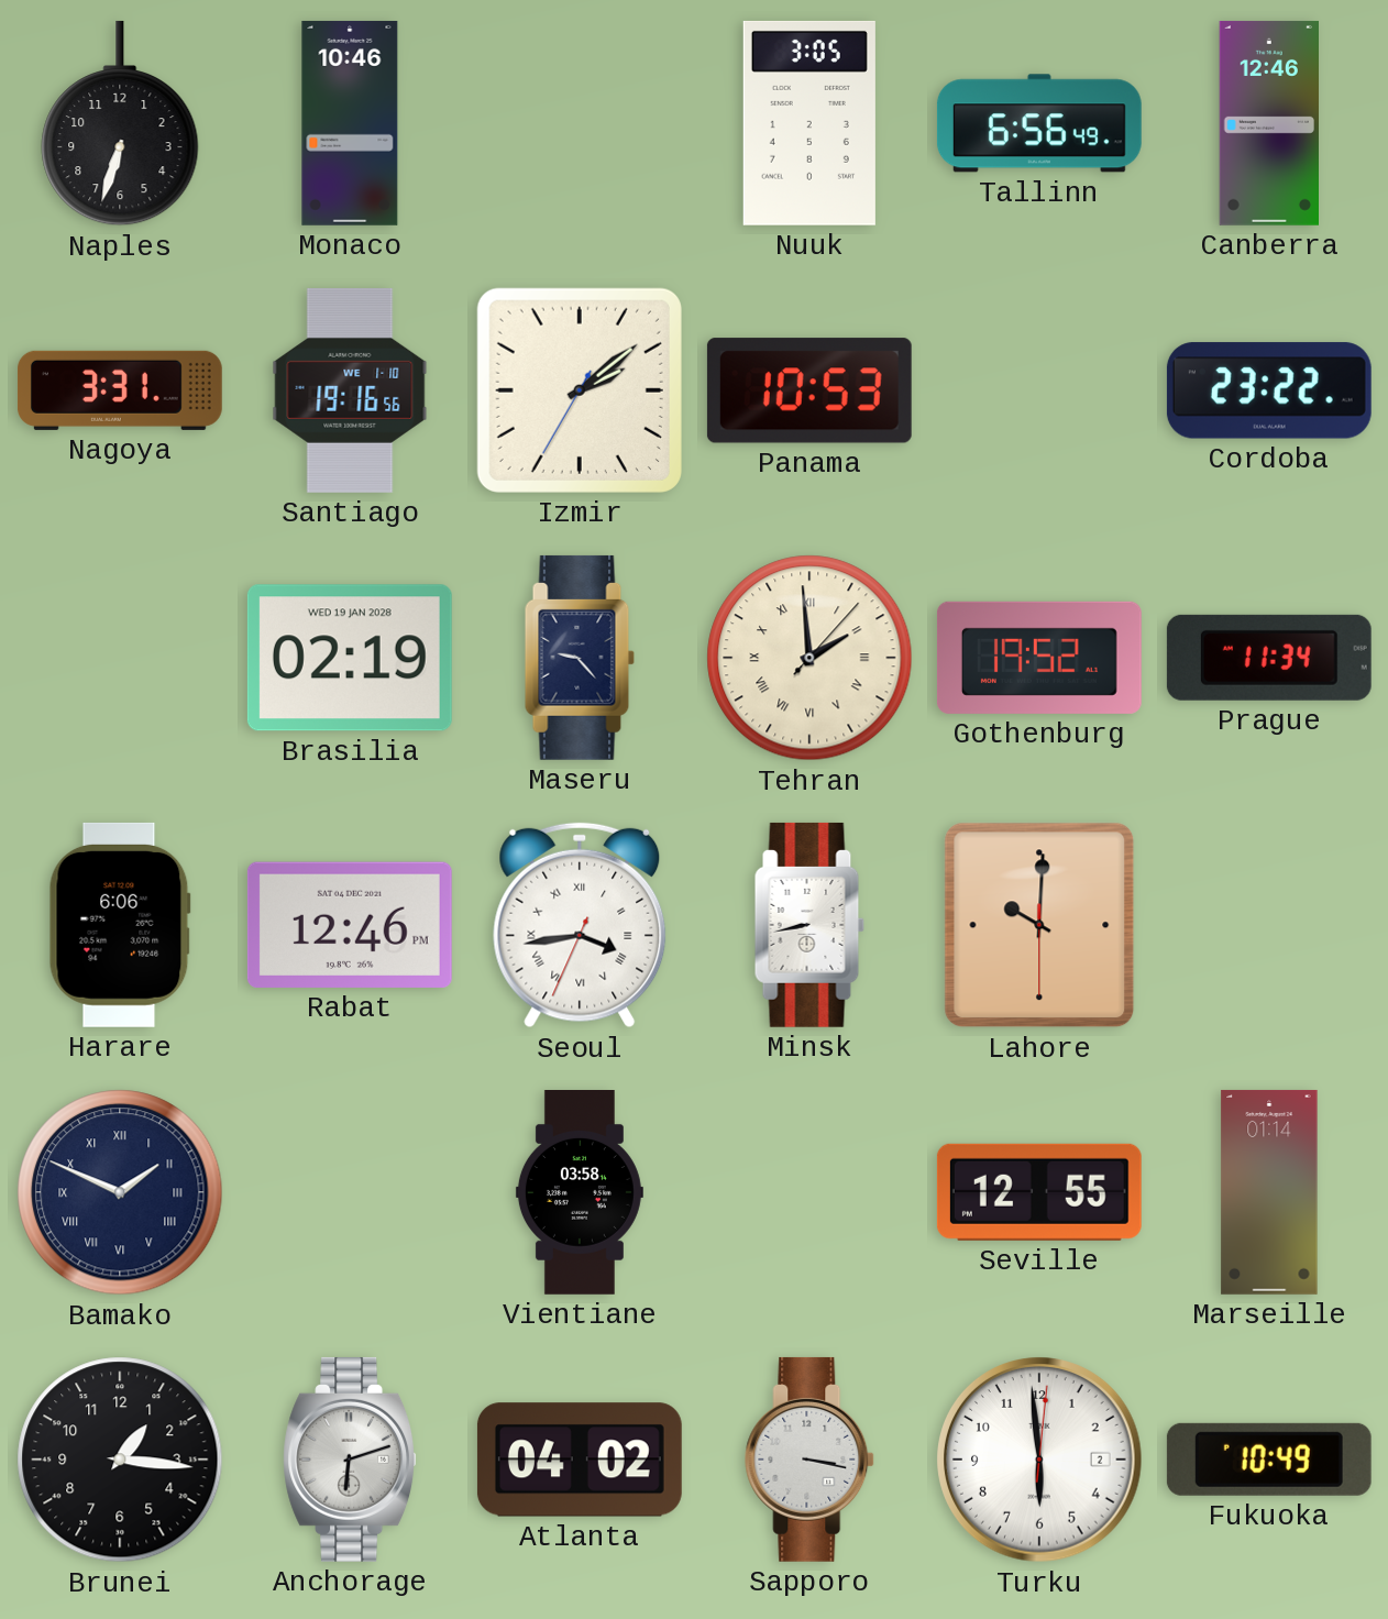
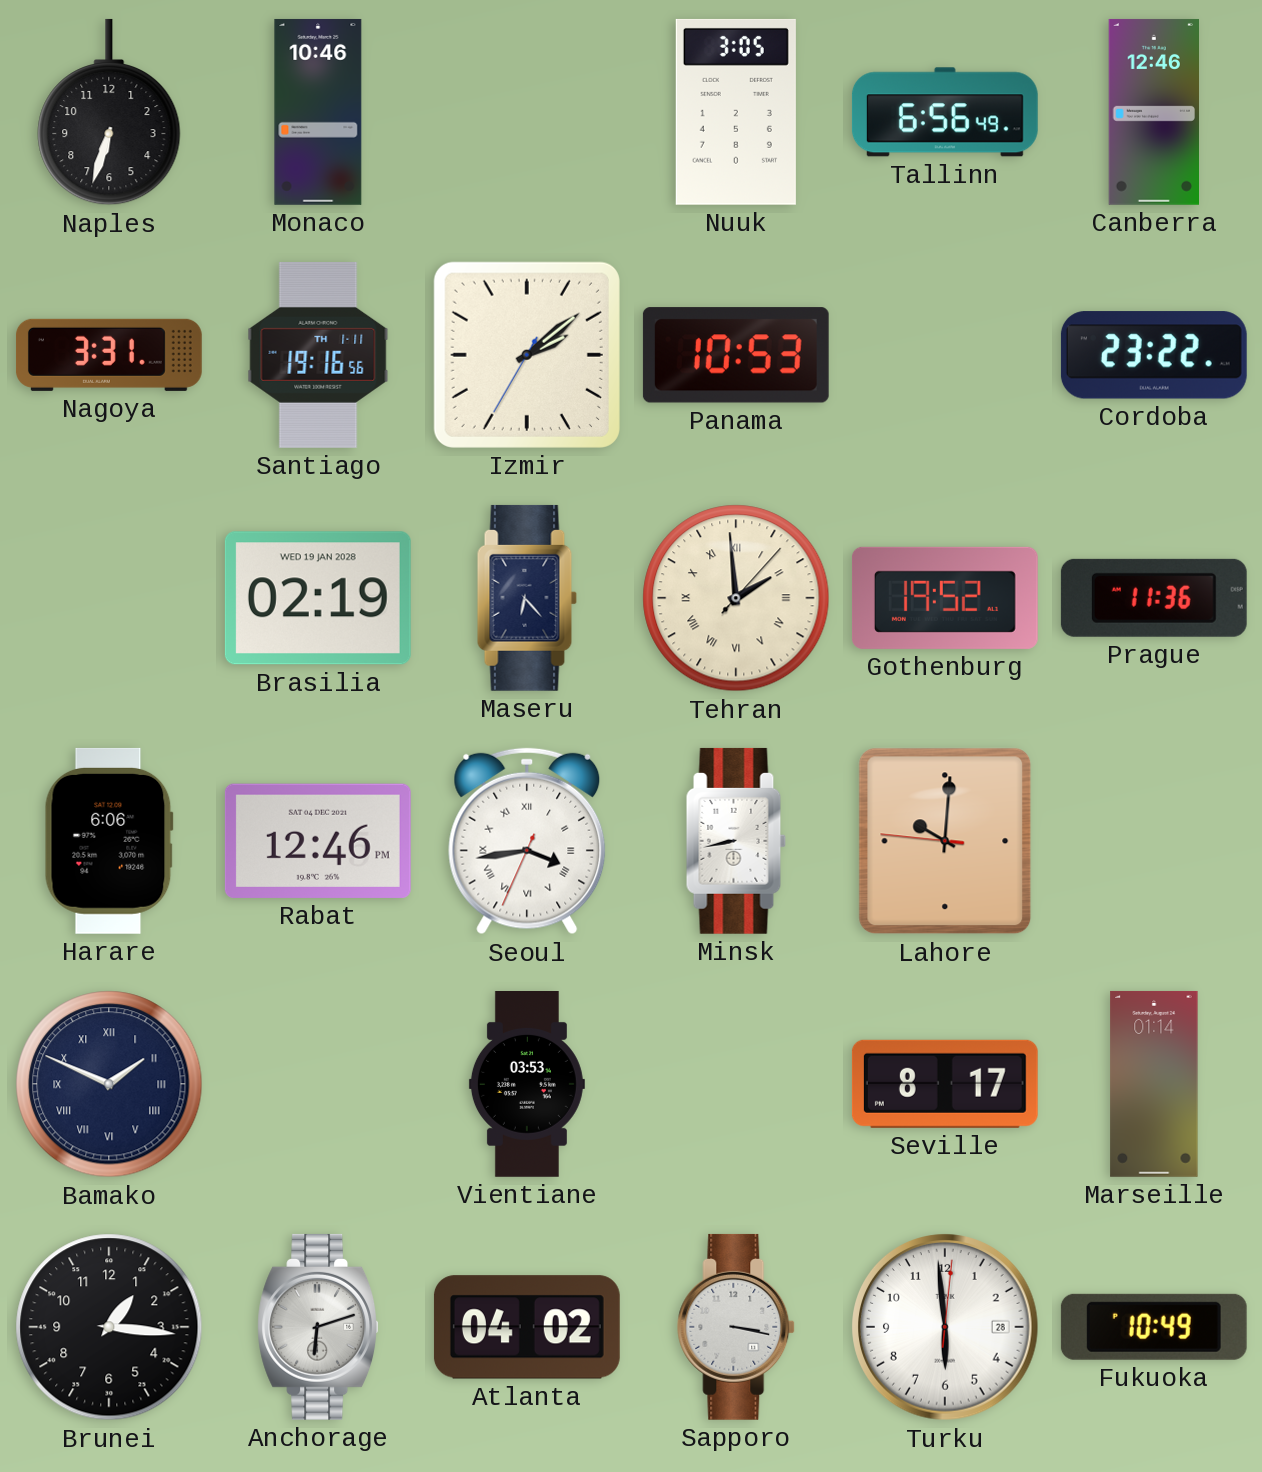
Santiago date: WE 1-10 -> TH 1-11
Maseru: 9:23 -> 6:23
Prague: 11:34 -> 11:36
Lahore: 10:00:30 -> 10:00:46
Vientiane: 03:58 -> 03:53
Seville: 12:55 -> 8:17
Turku date: 2 -> 28
